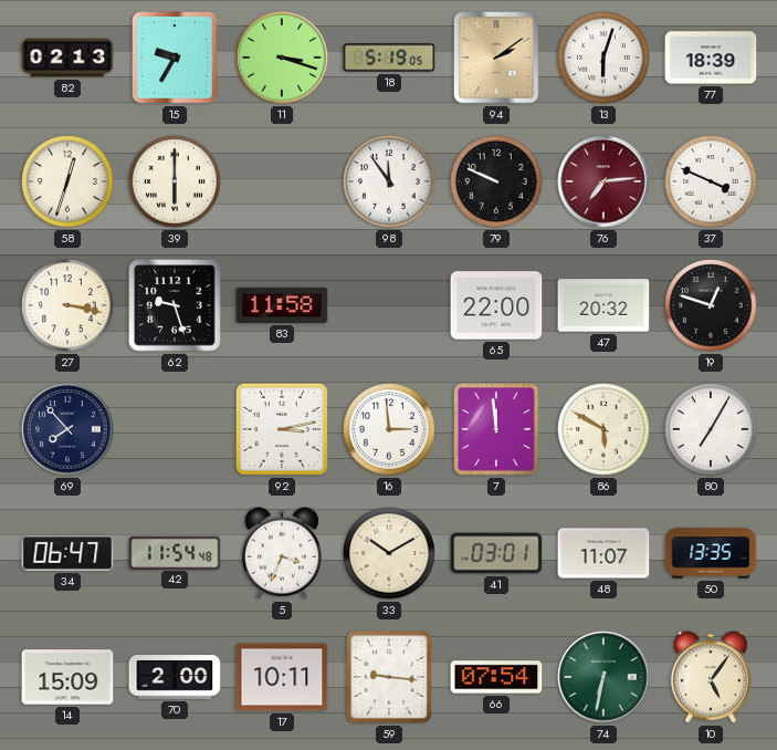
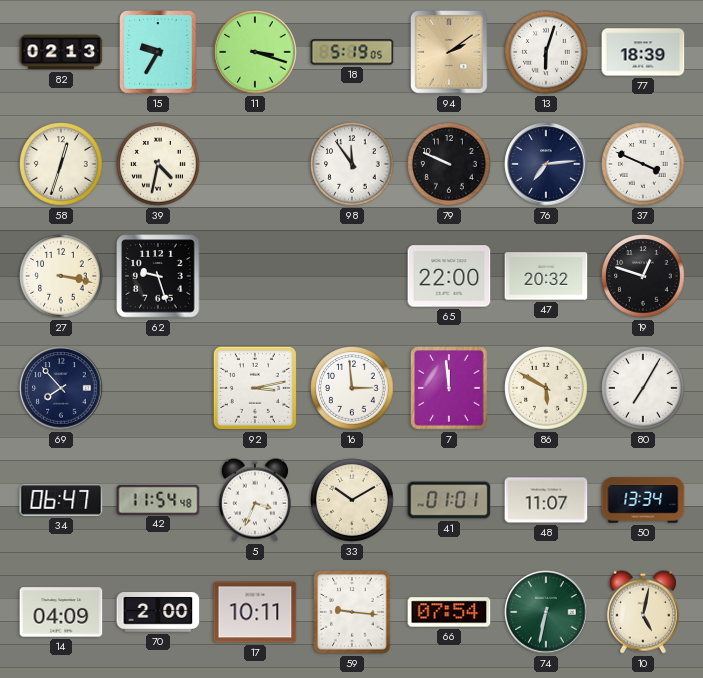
39: 6:00 -> 4:32
76 dial: burgundy -> navy
83: 11:58 -> none
41: 03:01 -> 01:01
50: 13:35 -> 13:34
14: 15:09 -> 04:09
10: 5:06 -> 5:02
